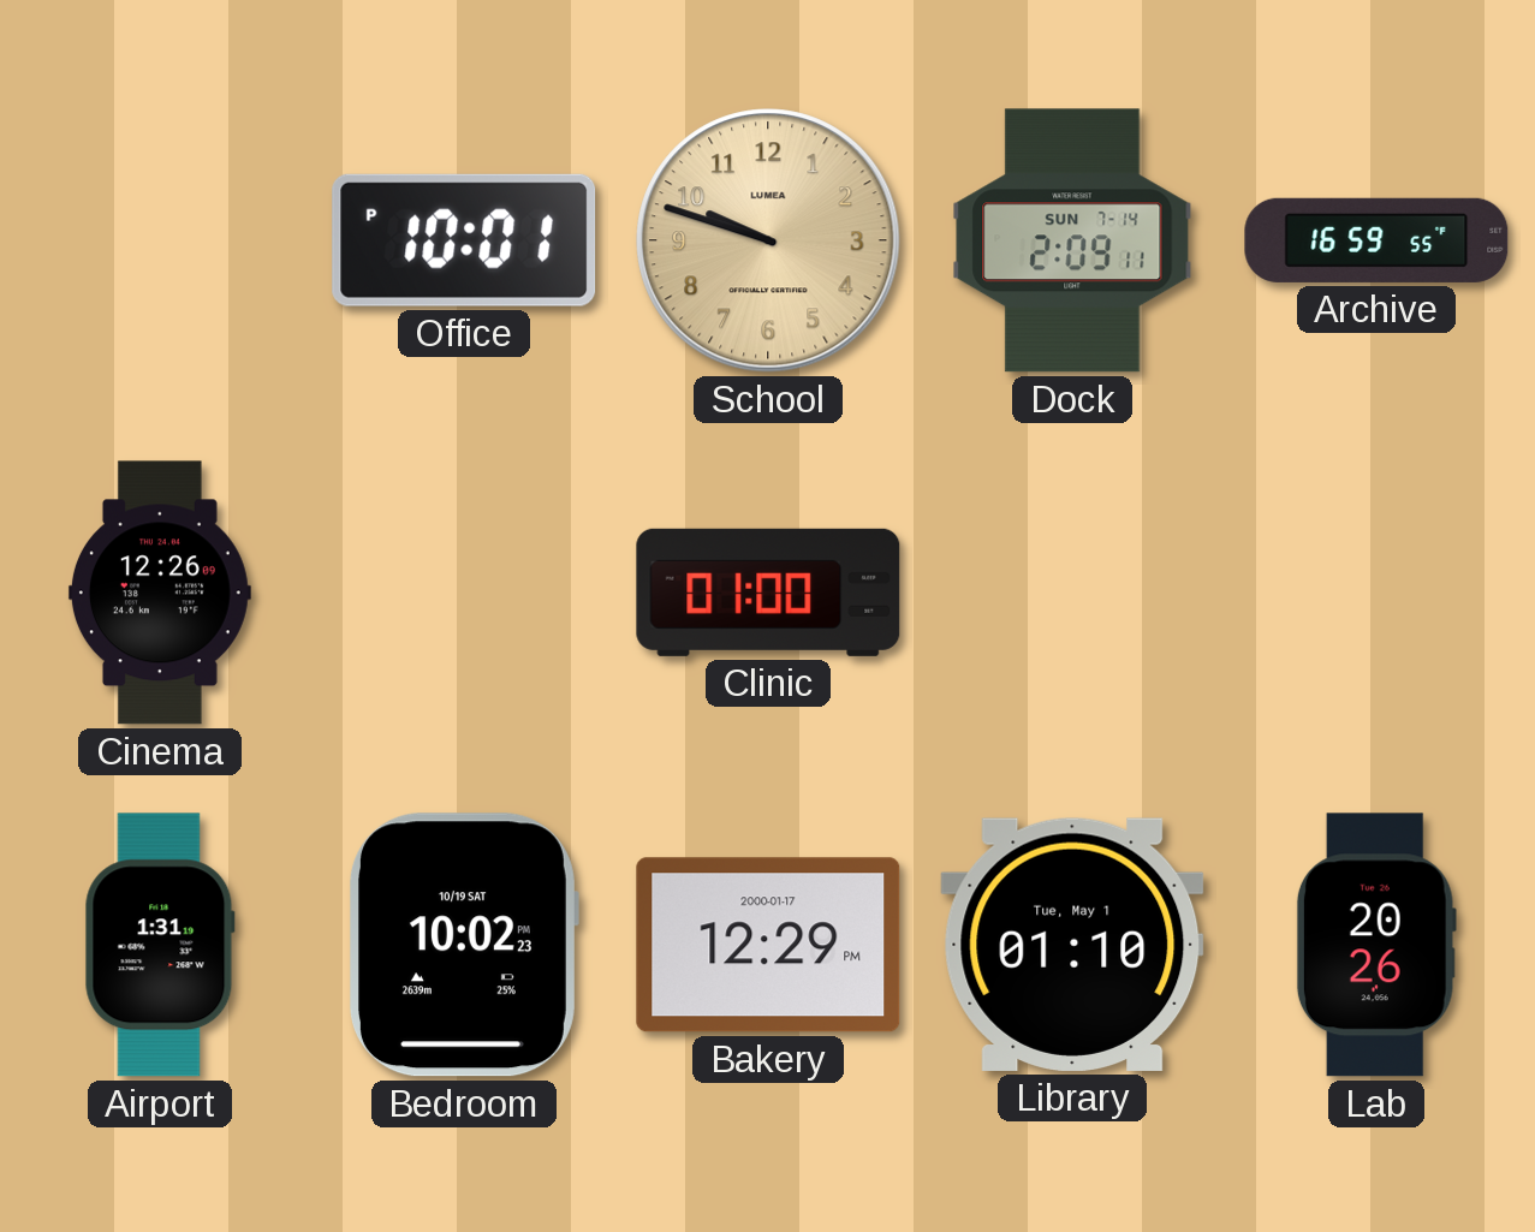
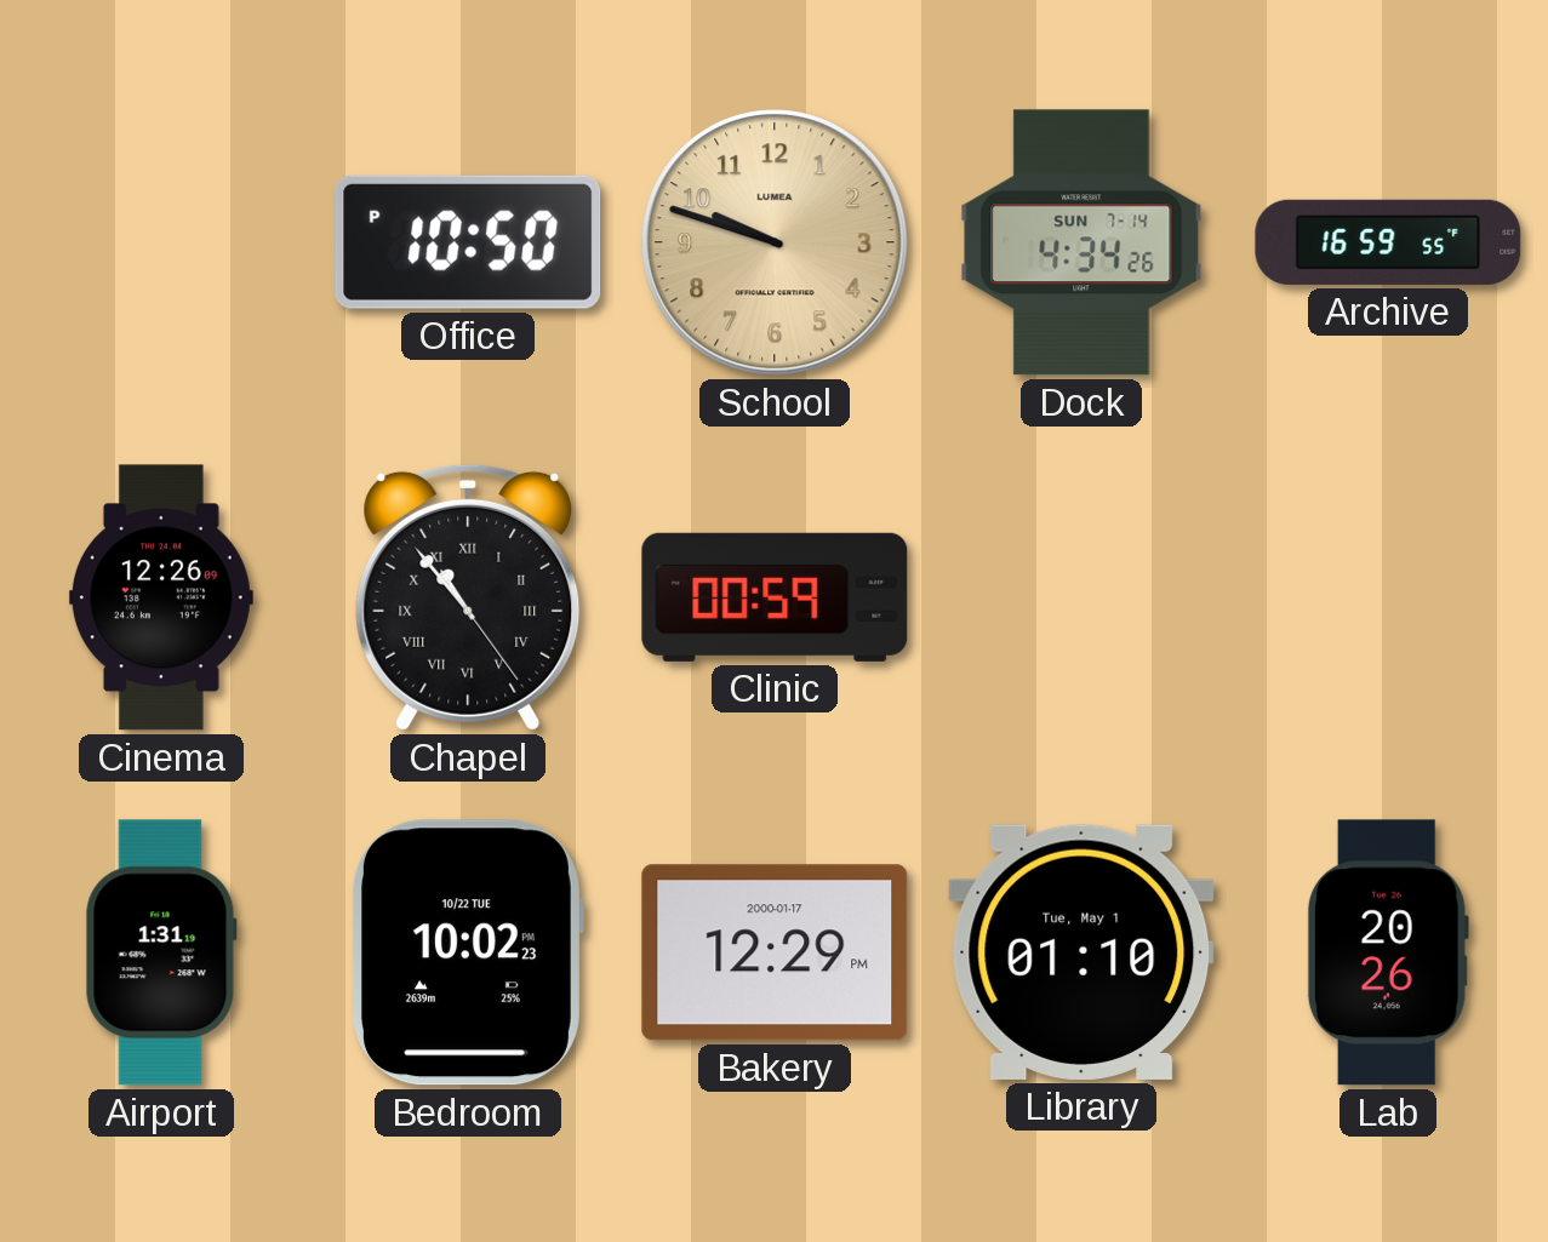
Office: 10:01 -> 10:50
Dock: 2:09 -> 4:34
Chapel: none -> 10:53
Clinic: 01:00 -> 00:59
Bedroom date: 10/19 SAT -> 10/22 TUE
